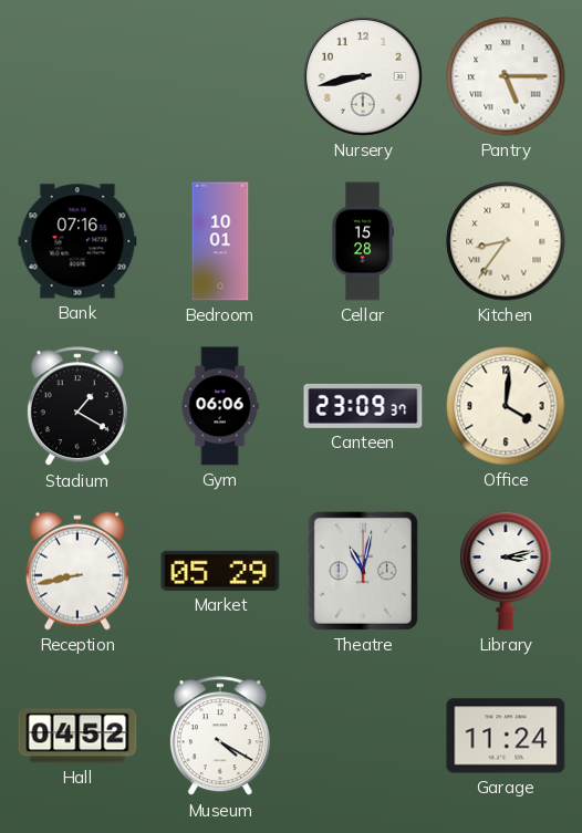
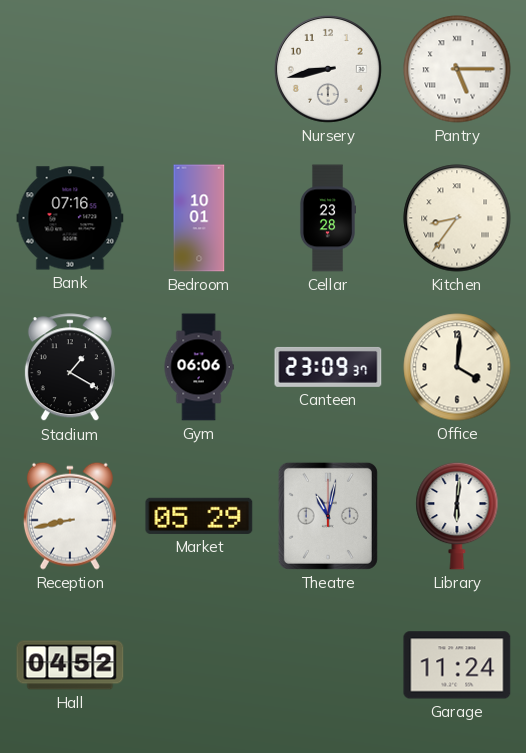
Cellar: 15:28 -> 23:28
Library: 3:13 -> 6:01
Museum: 4:20 -> none
